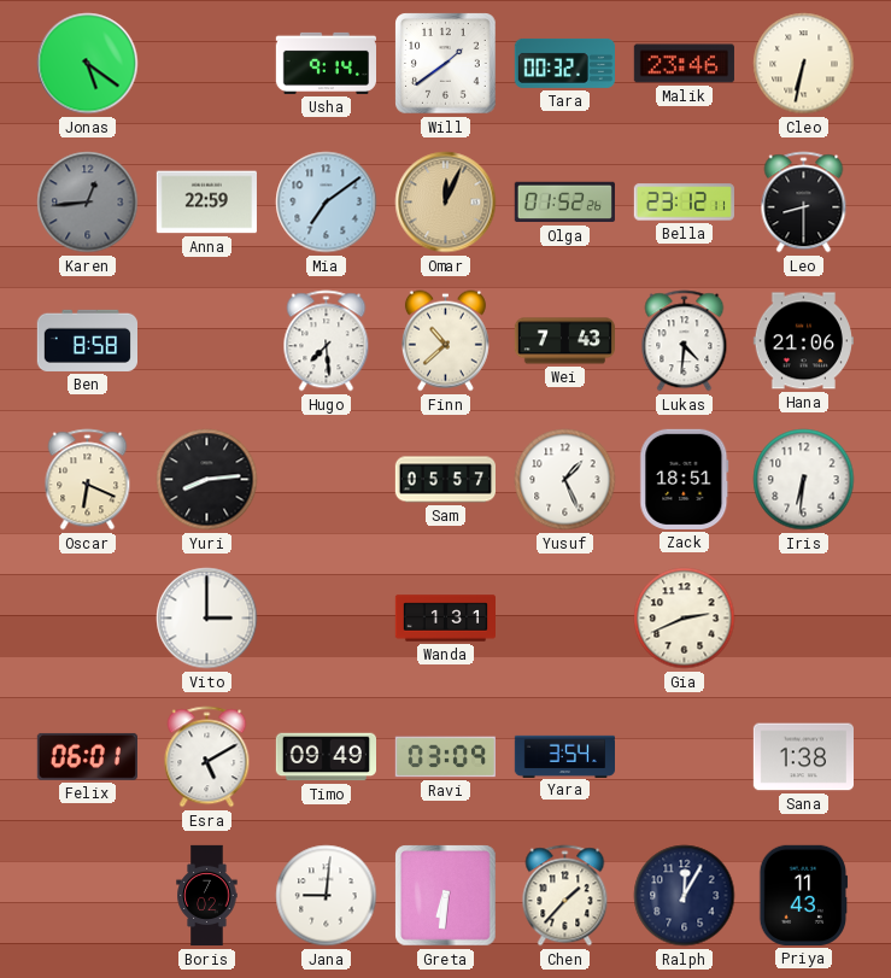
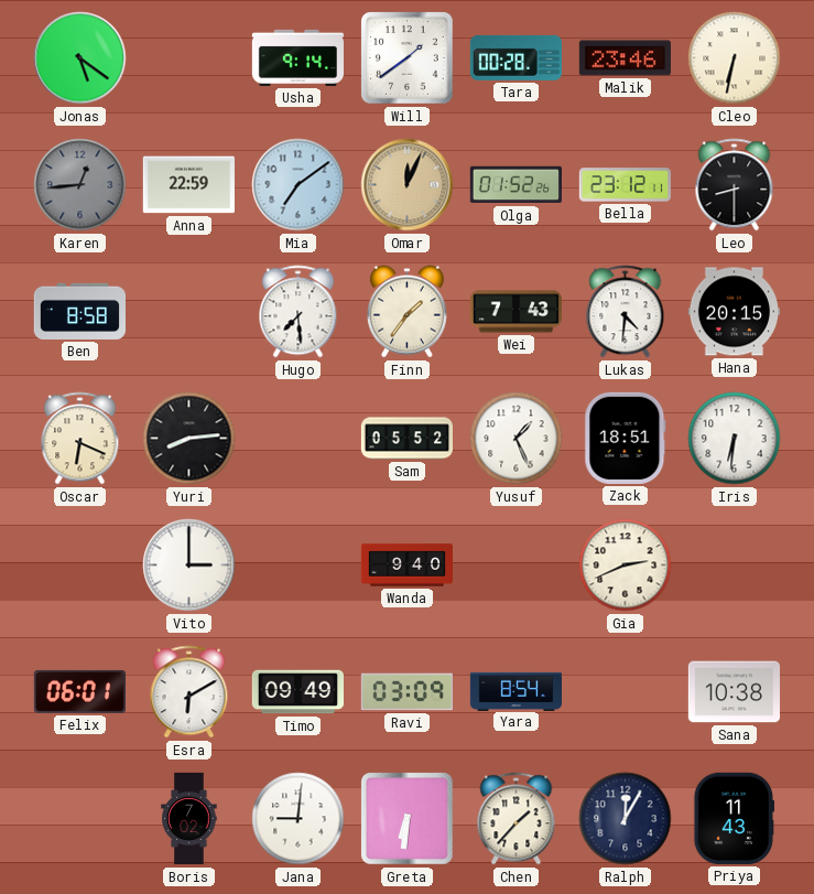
Tara: 00:32 -> 00:28
Finn: 10:38 -> 1:36
Hana: 21:06 -> 20:15
Sam: 05:57 -> 05:52
Wanda: 1:31 -> 9:40
Esra: 5:10 -> 6:10
Yara: 3:54 -> 8:54
Sana: 1:38 -> 10:38
